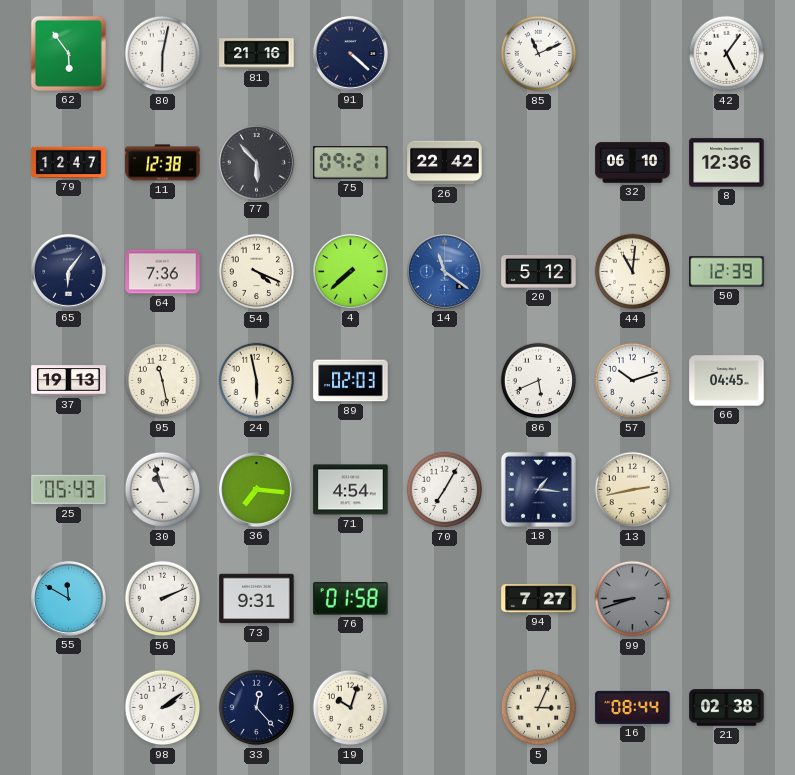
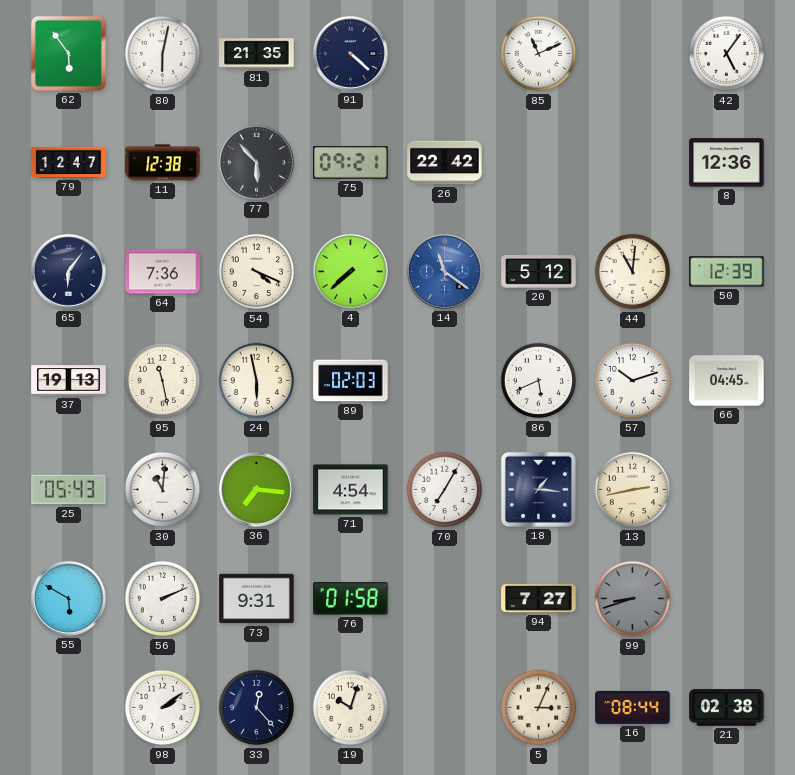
81: 21:16 -> 21:35
32: 06:10 -> none
30: 10:57 -> 11:01
55: 11:50 -> 5:50
